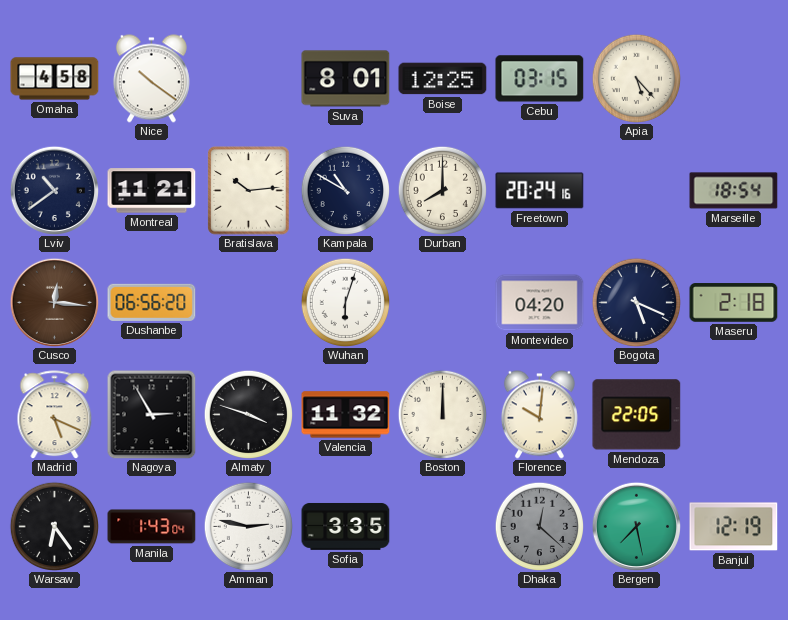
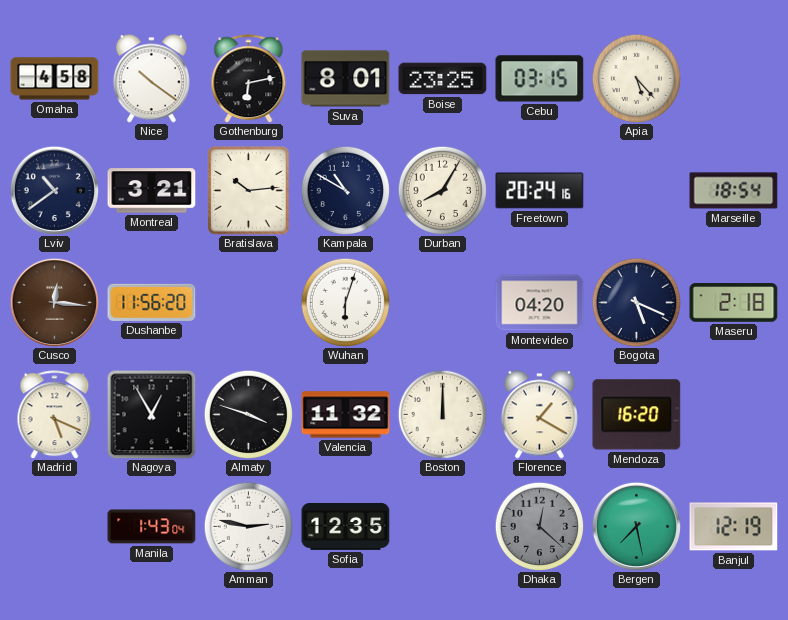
Gothenburg: none -> 6:13
Boise: 12:25 -> 23:25
Montreal: 11:21 -> 3:21
Durban: 8:00 -> 8:05
Dushanbe: 06:56 -> 11:56
Nagoya: 2:55 -> 12:55
Florence: 10:01 -> 1:20
Mendoza: 22:05 -> 16:20
Warsaw: 6:24 -> none
Sofia: 3:35 -> 12:35
